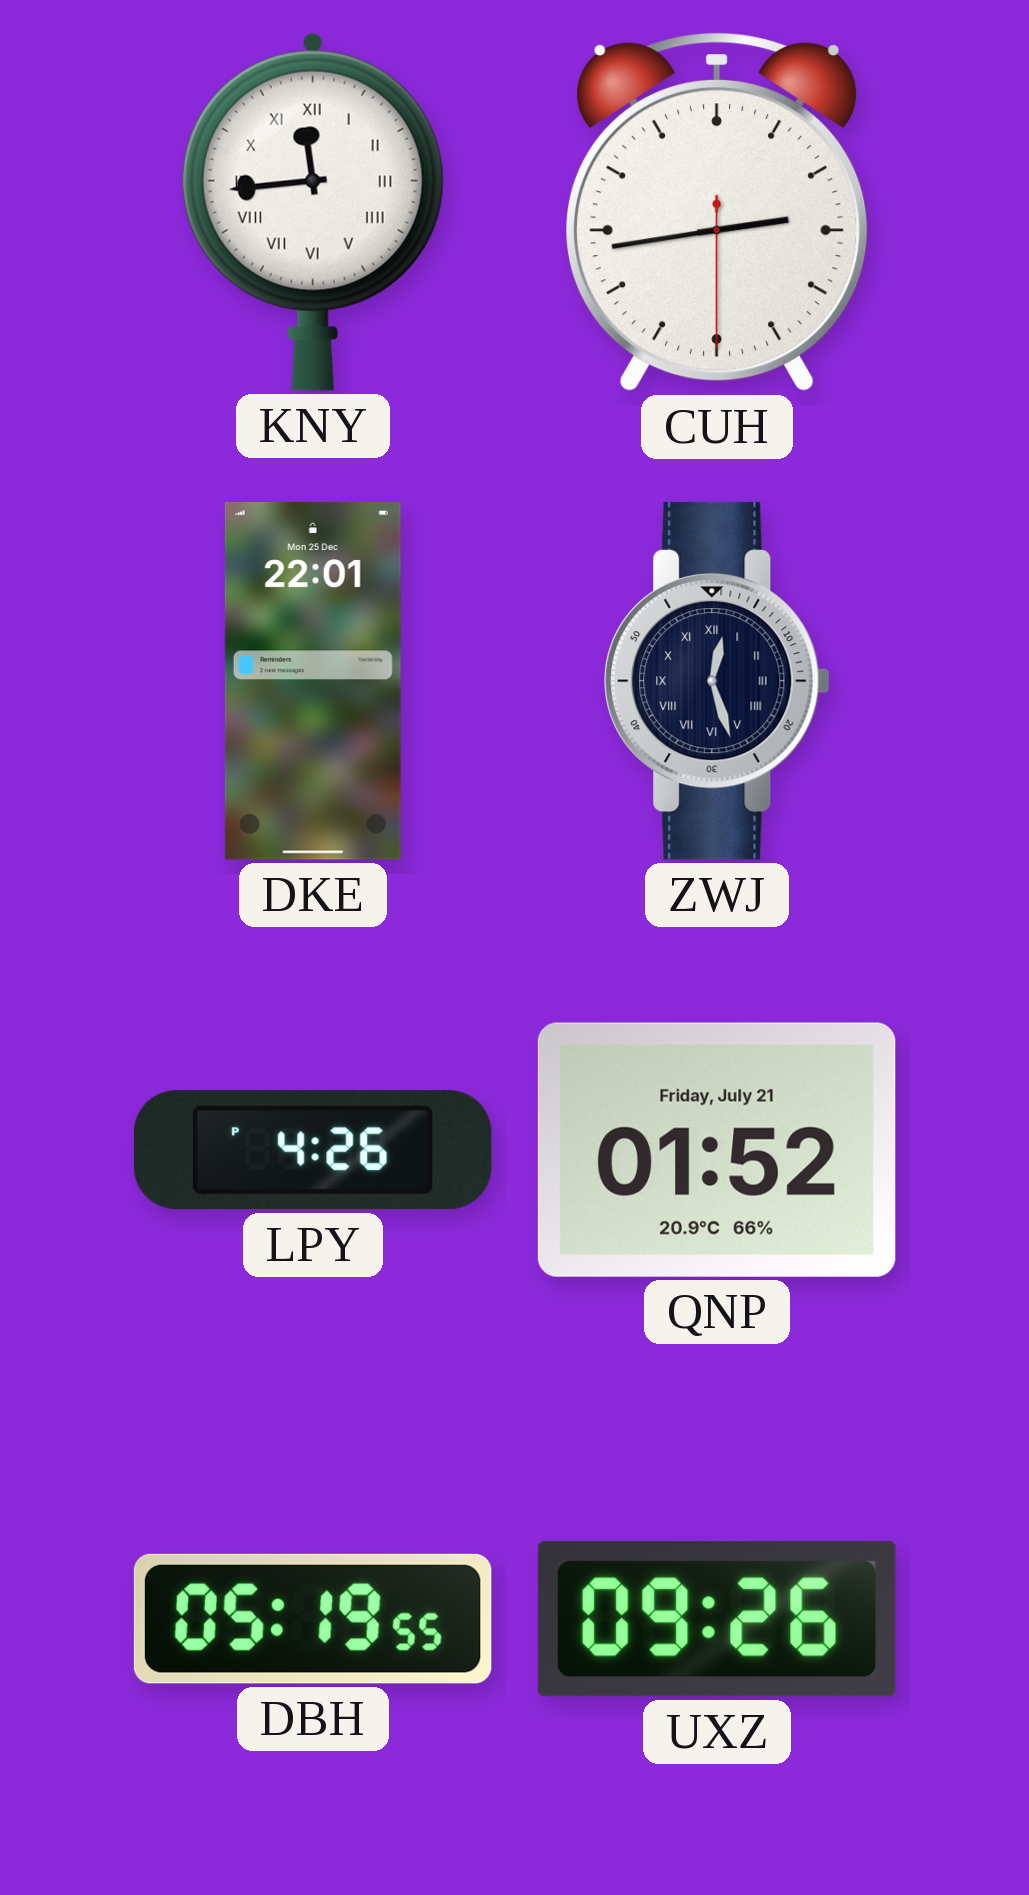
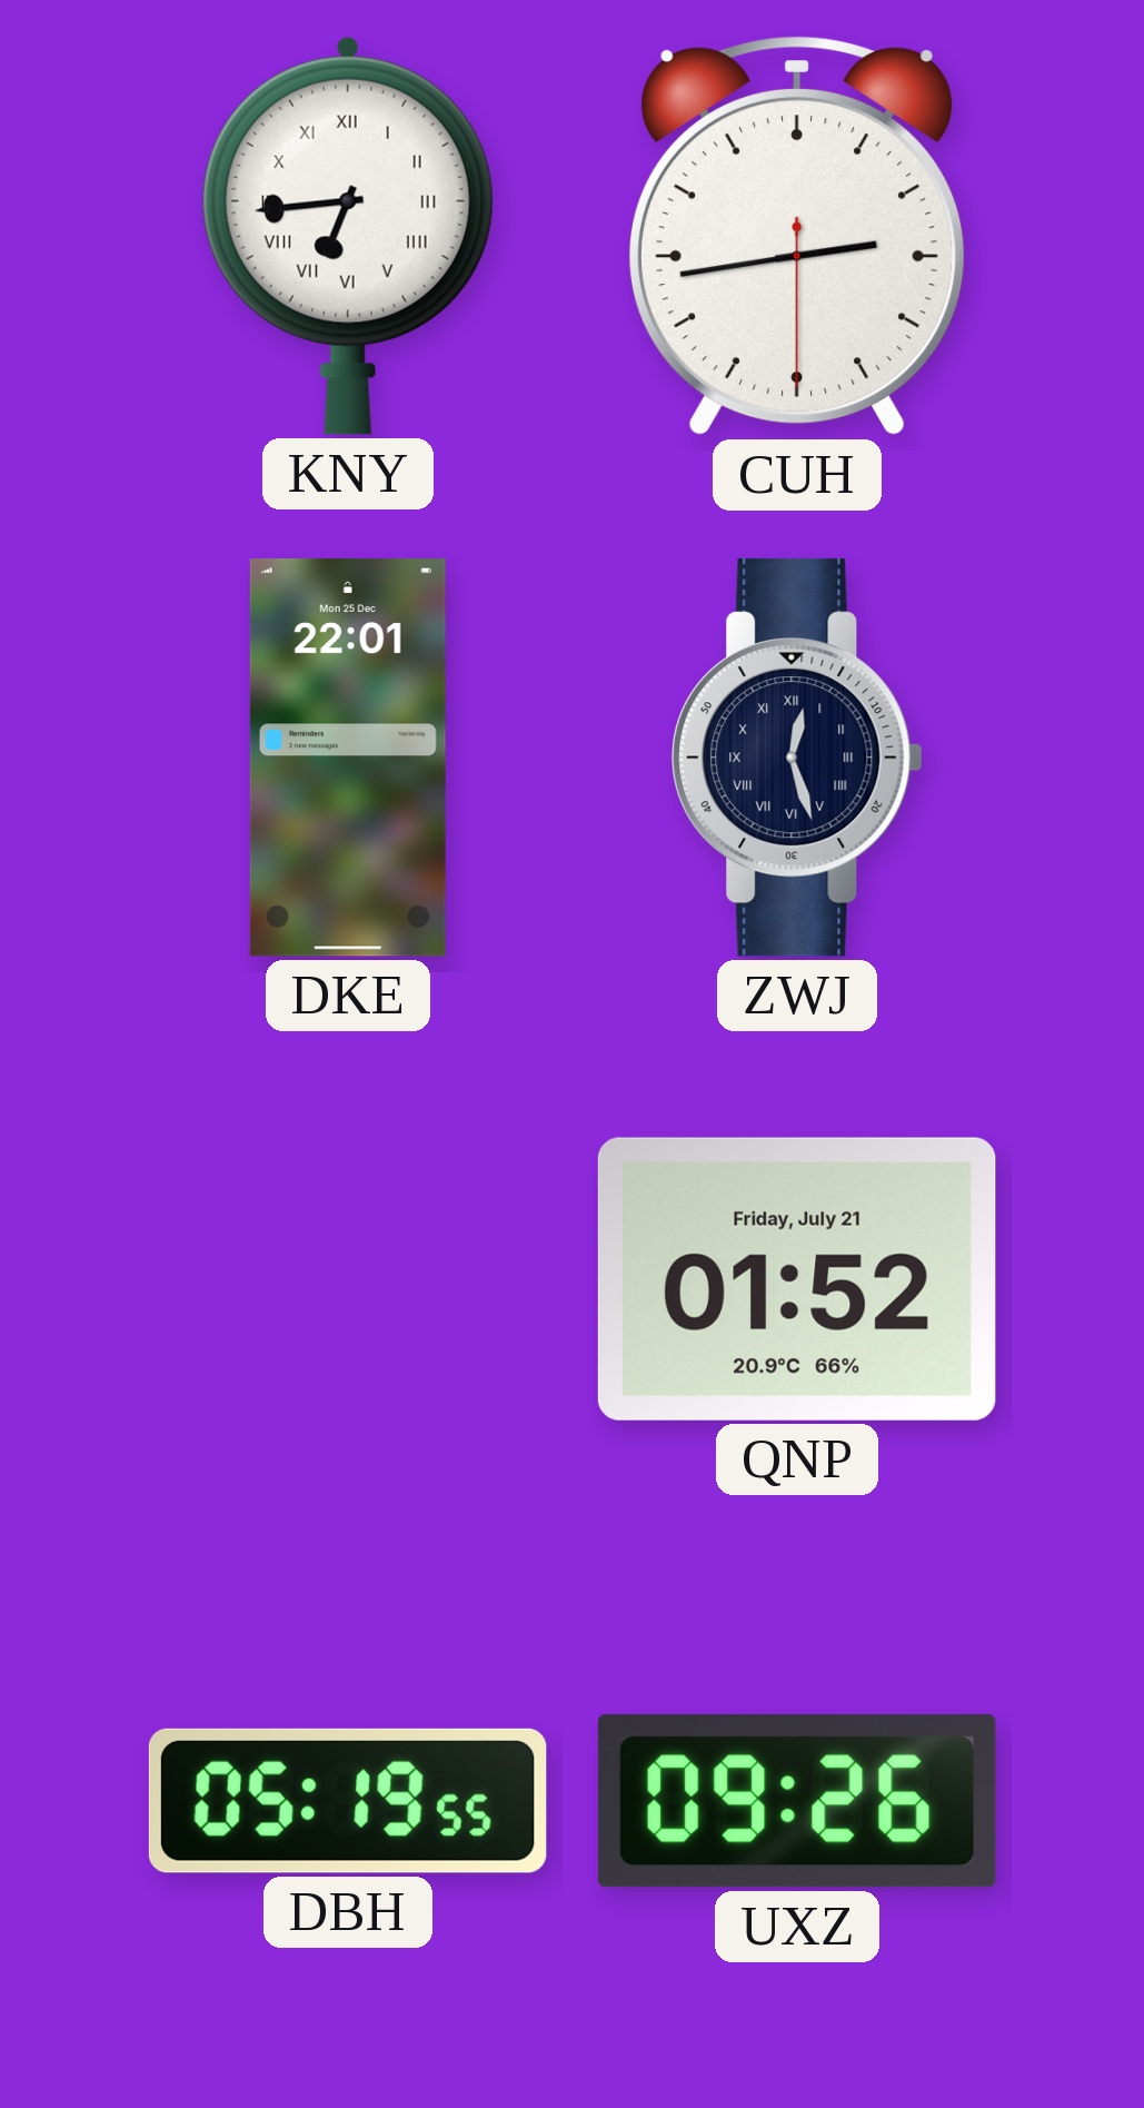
KNY: 11:44 -> 6:44
LPY: 4:26 -> none
